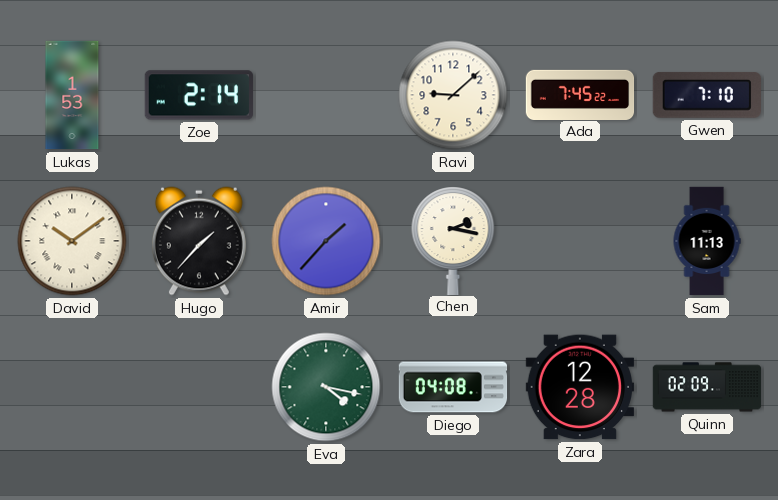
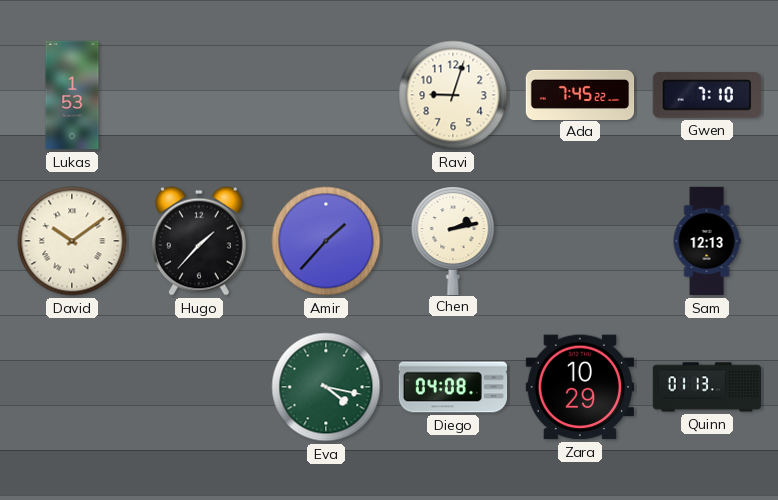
Zoe: 2:14 -> none
Ravi: 9:08 -> 9:03
Chen: 2:17 -> 2:13
Sam: 11:13 -> 12:13
Zara: 12:28 -> 10:29
Quinn: 02:09 -> 01:13
